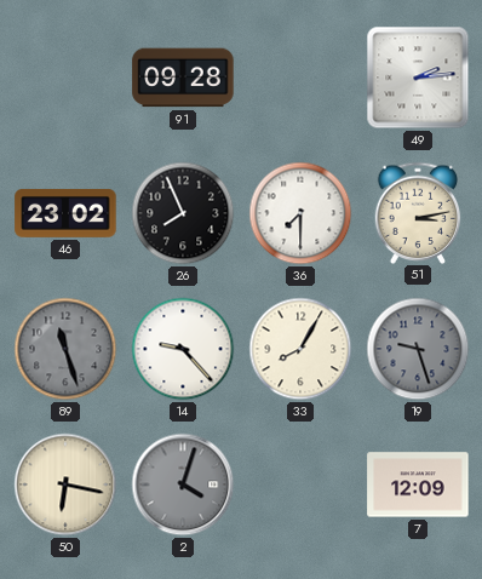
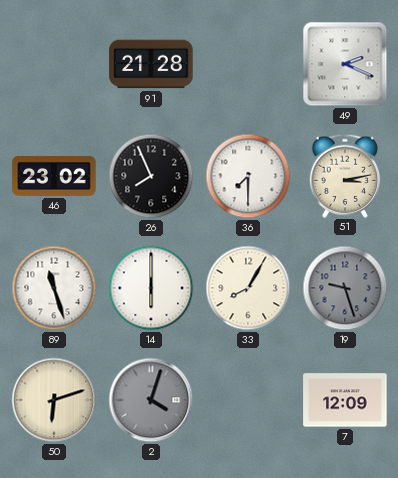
91: 09:28 -> 21:28
49: 2:14 -> 2:19
89 dial: grey -> white
14: 9:23 -> 6:00
50: 6:17 -> 6:12
